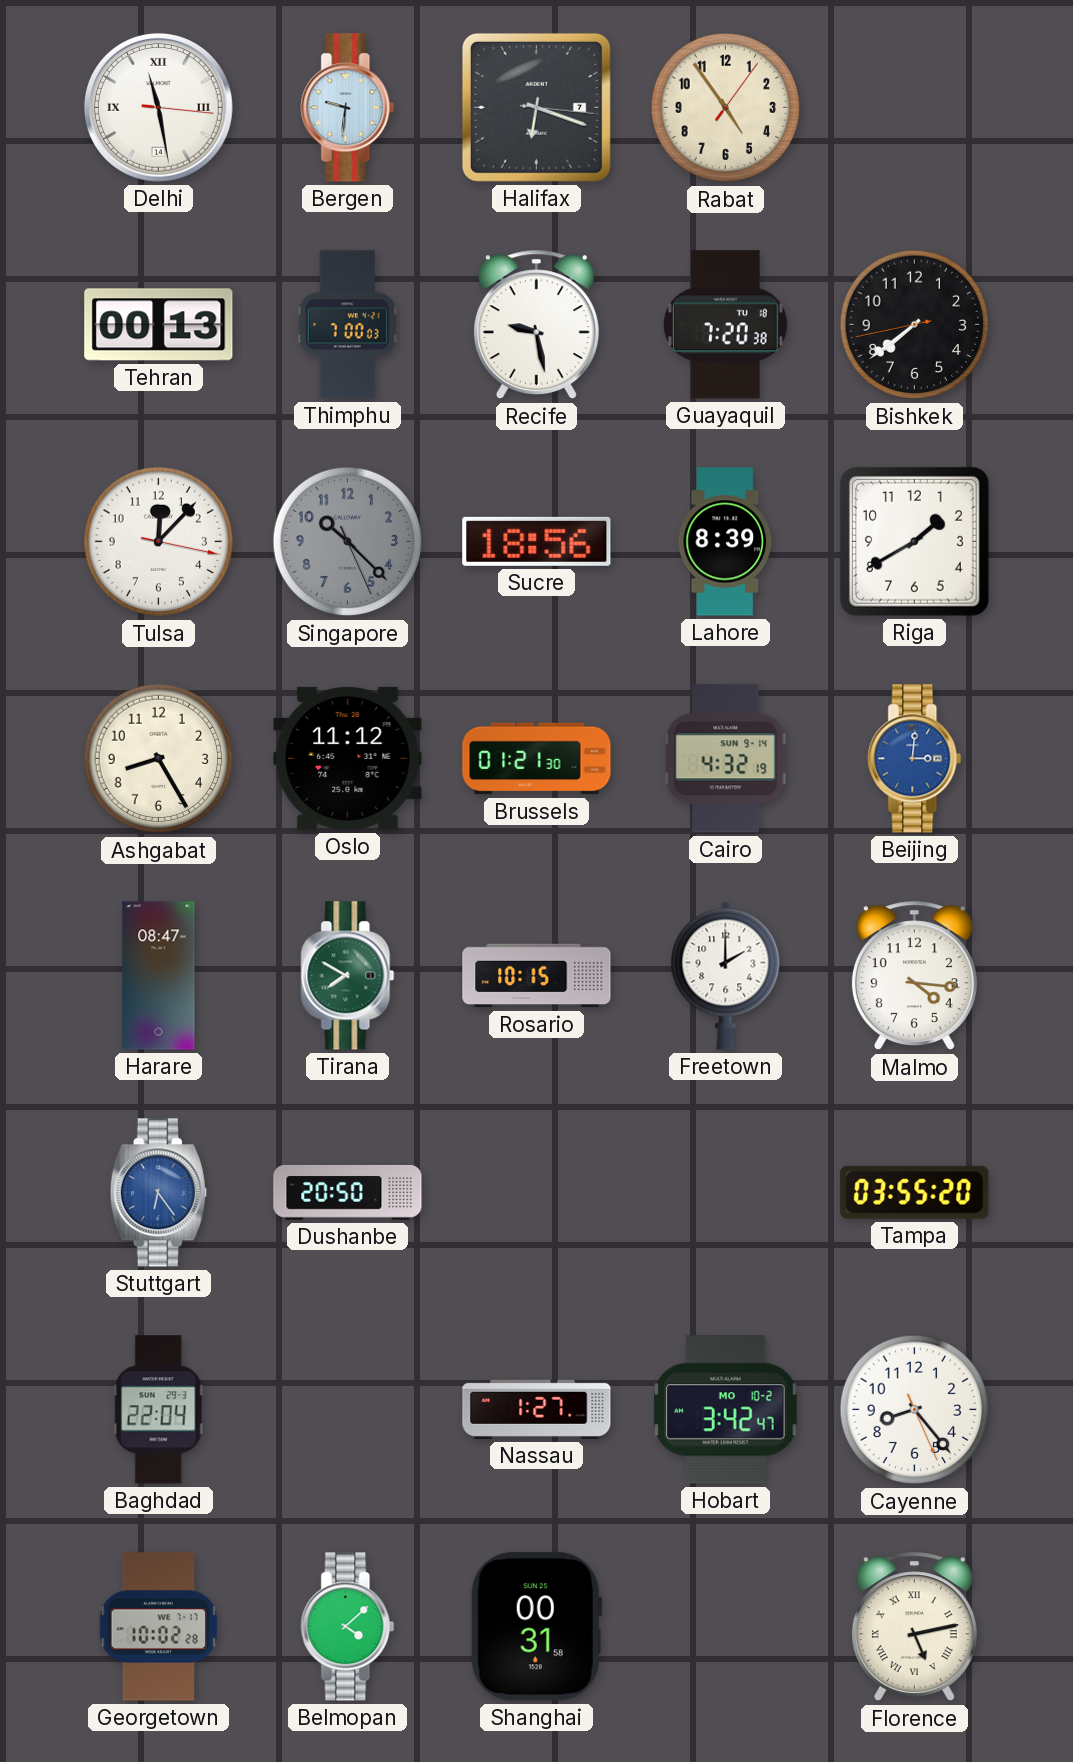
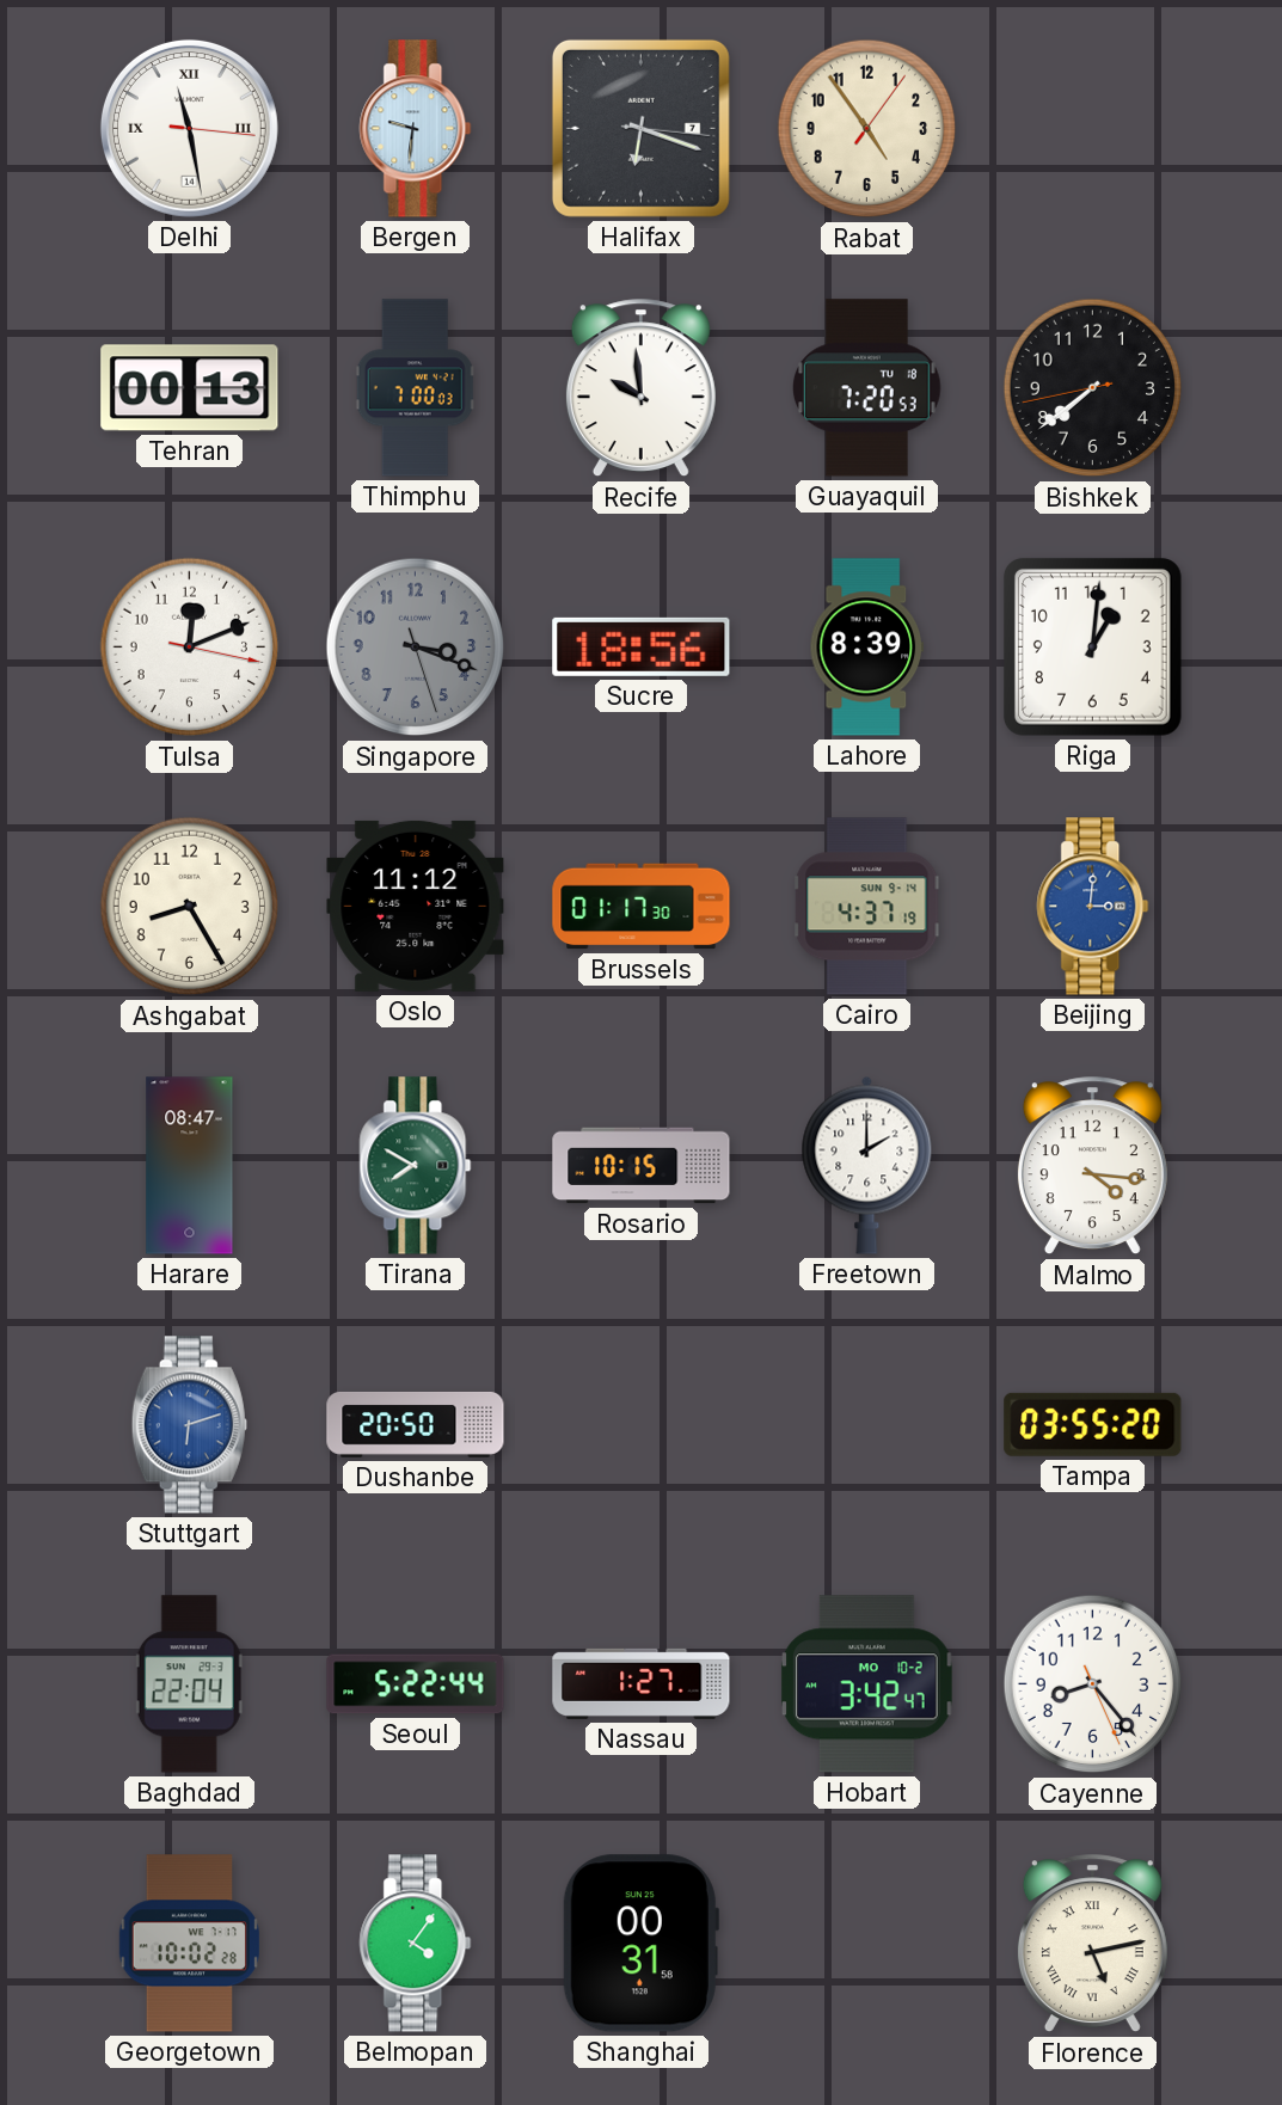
Recife: 9:28 -> 9:59
Guayaquil: 7:20:38 -> 7:20:53
Tulsa: 12:07 -> 12:11
Singapore: 10:22 -> 3:18
Riga: 1:40 -> 1:01
Brussels: 01:21 -> 01:17
Cairo: 4:32 -> 4:37
Stuttgart: 6:24 -> 6:12
Seoul: none -> 5:22
Belmopan: 4:08 -> 4:06
